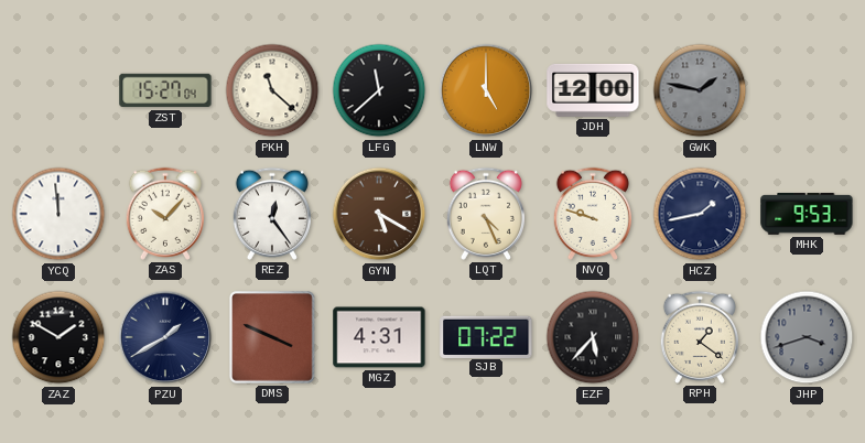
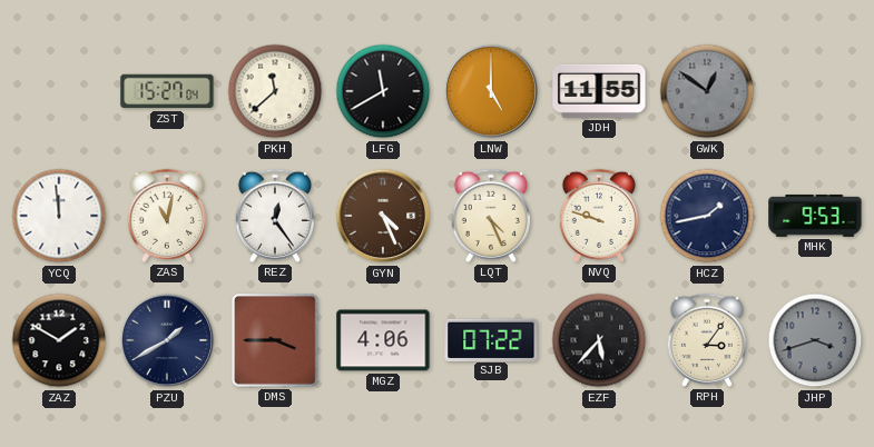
PKH: 11:22 -> 11:38
LFG: 11:38 -> 11:40
JDH: 12:00 -> 11:55
GWK: 1:47 -> 12:51
ZAS: 10:07 -> 11:02
GYN: 5:20 -> 4:26
DMS: 3:49 -> 3:45
MGZ: 4:31 -> 4:06
RPH: 1:21 -> 3:06
